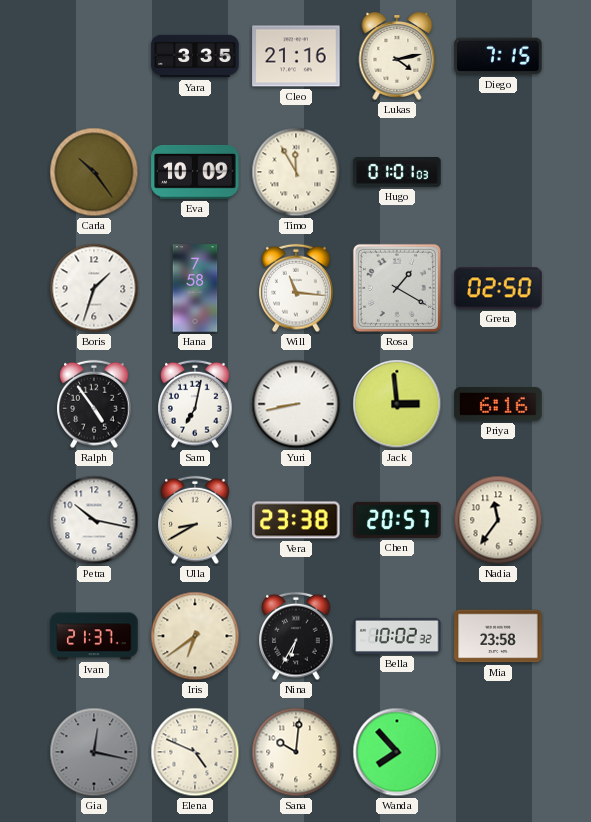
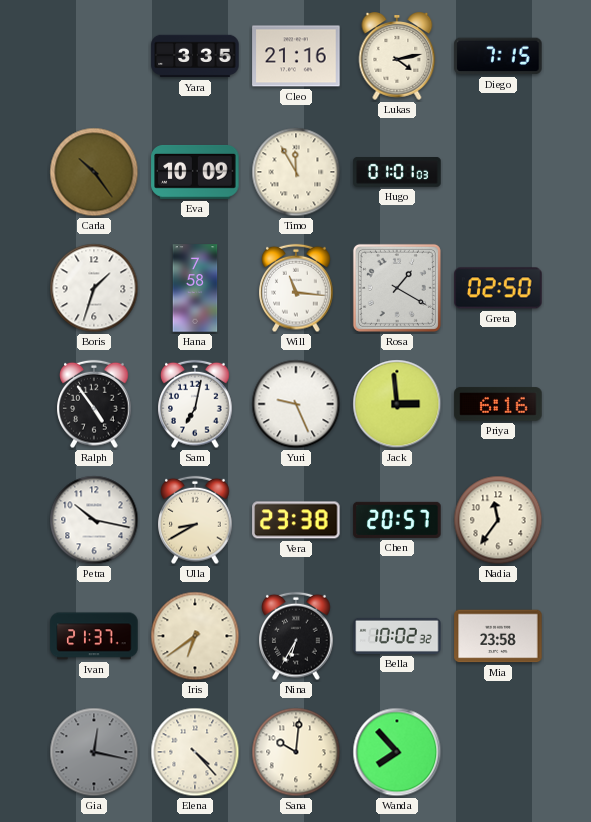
Yuri: 8:43 -> 9:26
Elena: 4:49 -> 4:23
